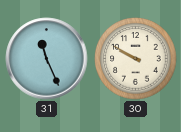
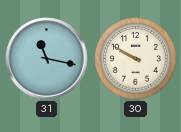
31: 11:26 -> 11:17
